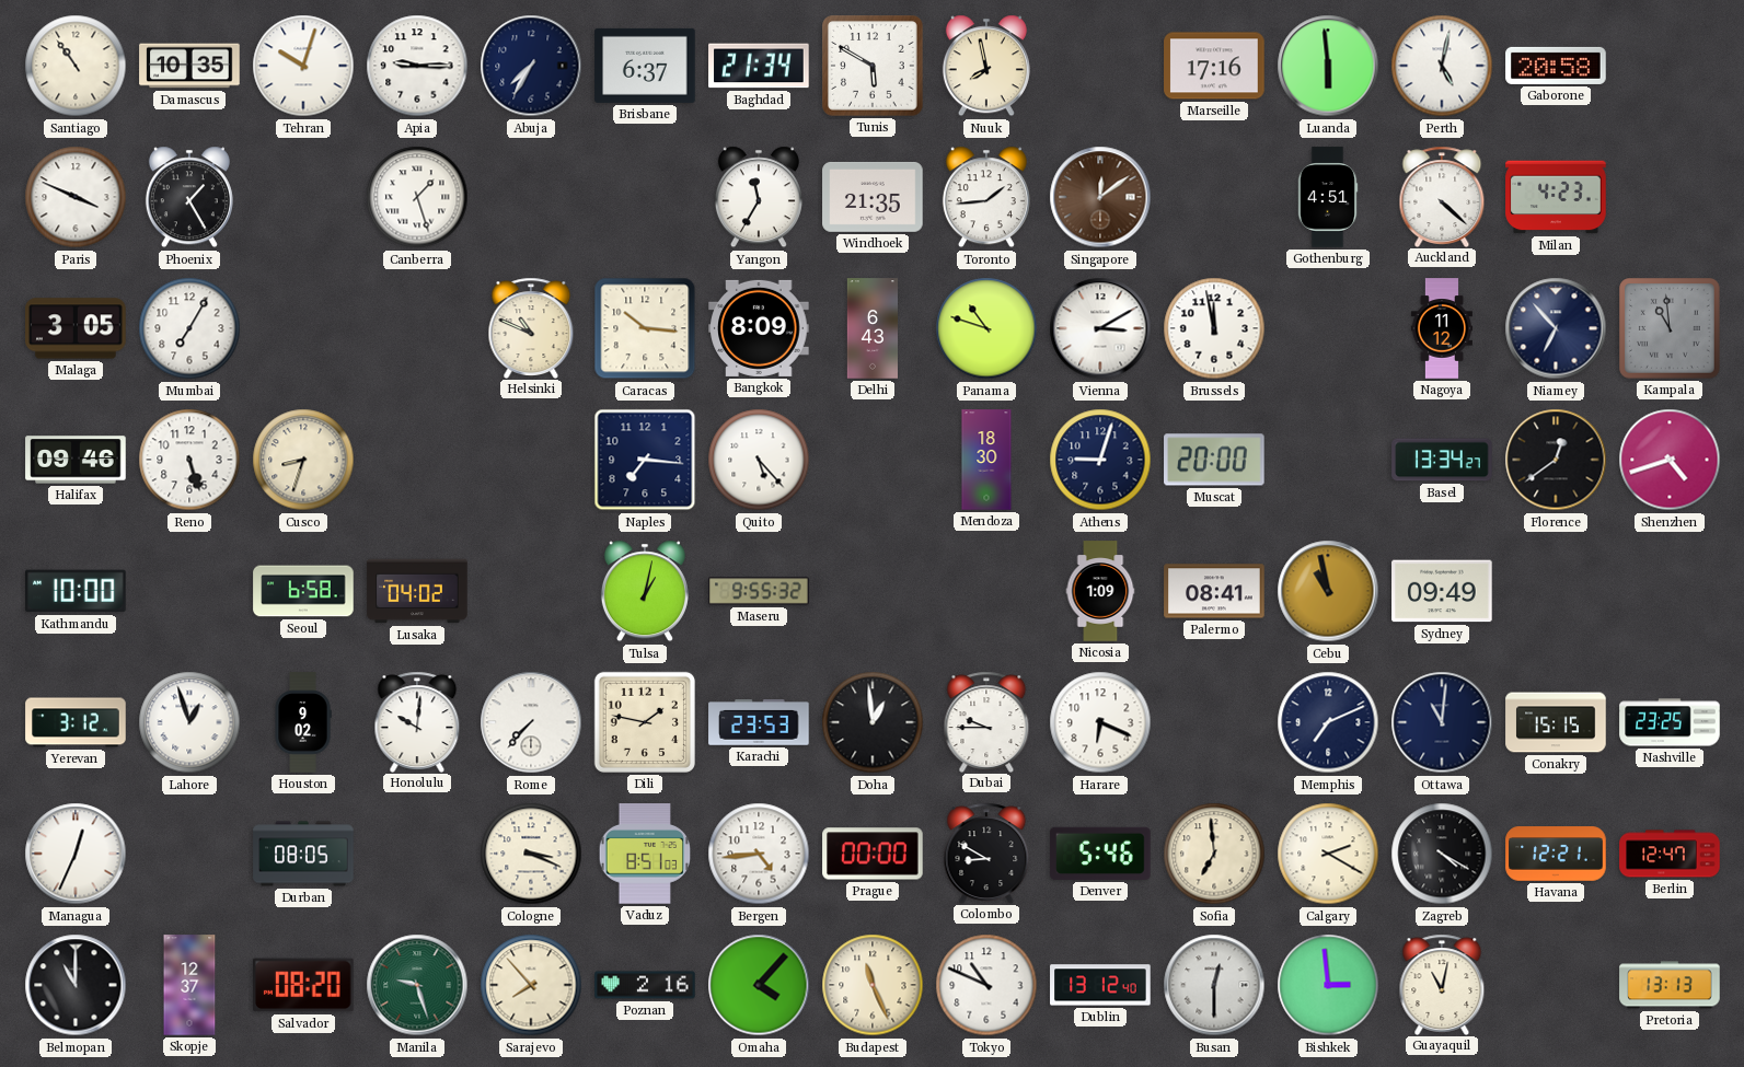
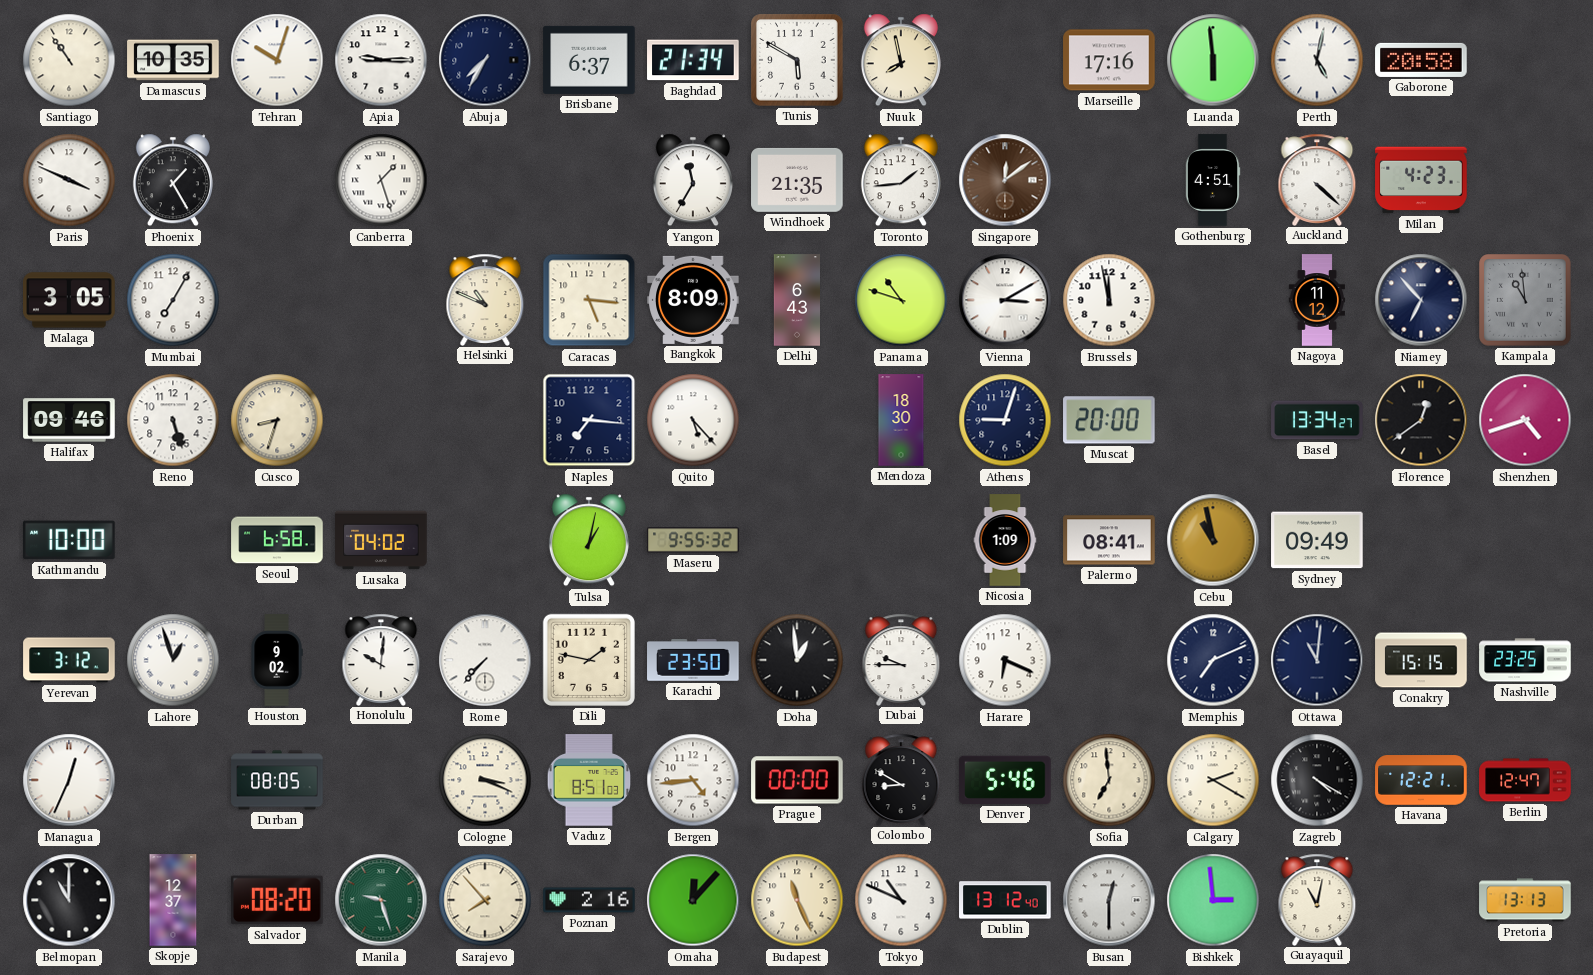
Caracas: 10:16 -> 5:16
Karachi: 23:53 -> 23:50
Omaha: 4:07 -> 12:07
